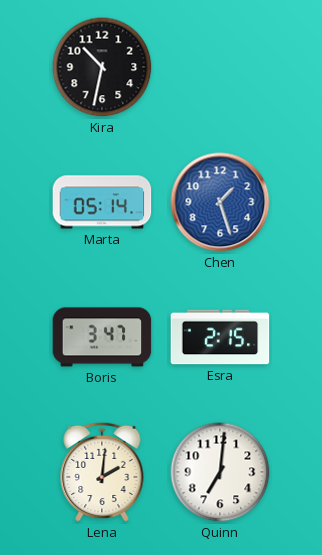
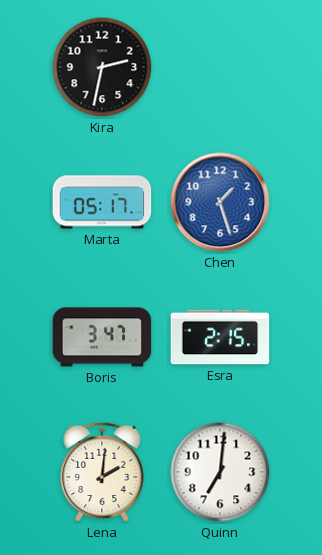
Kira: 10:32 -> 2:32
Marta: 05:14 -> 05:17
